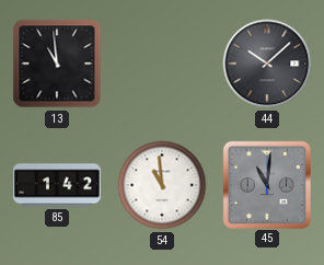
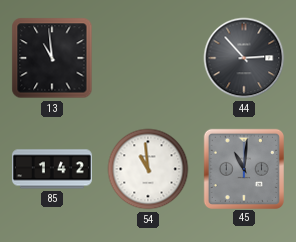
44: 10:08 -> 2:53
